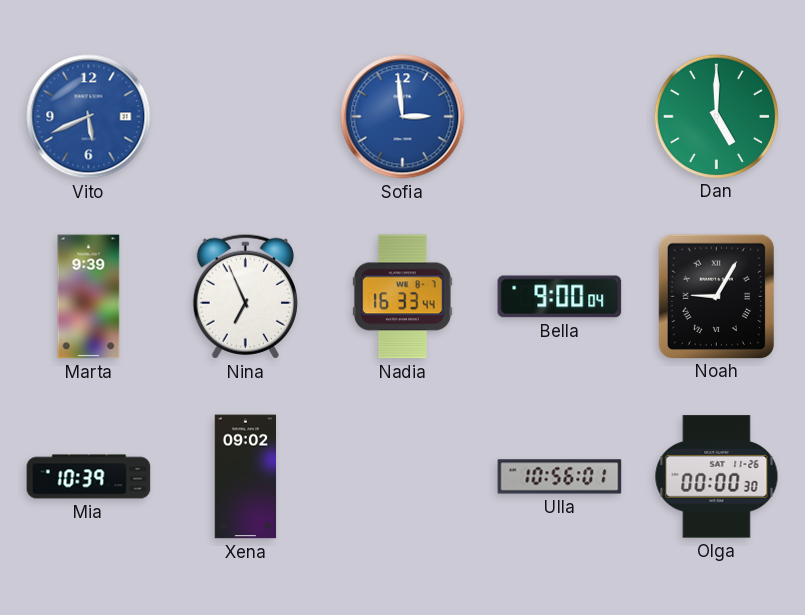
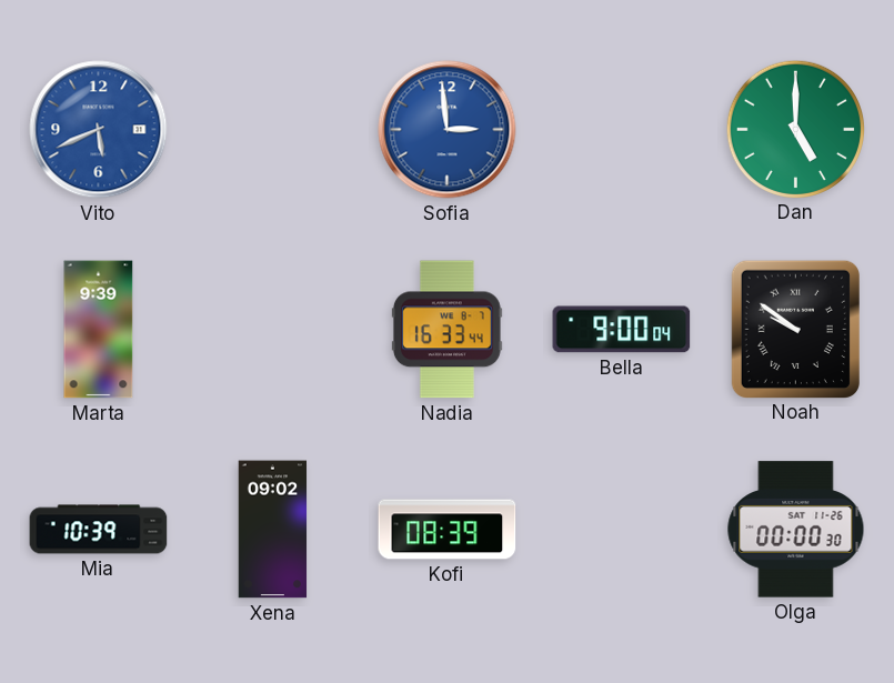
Nina: 6:56 -> none
Noah: 9:05 -> 9:51
Kofi: none -> 08:39
Ulla: 10:56 -> none
